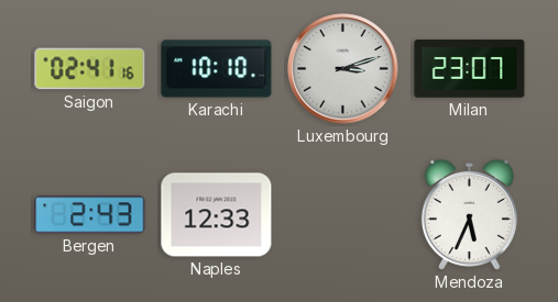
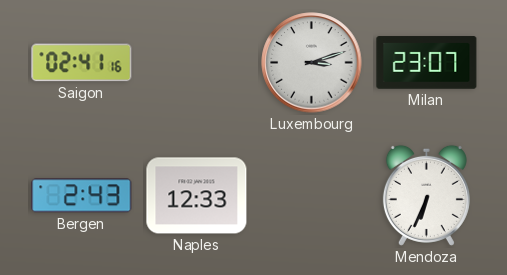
Karachi: 10:10 -> none
Mendoza: 5:34 -> 6:34
